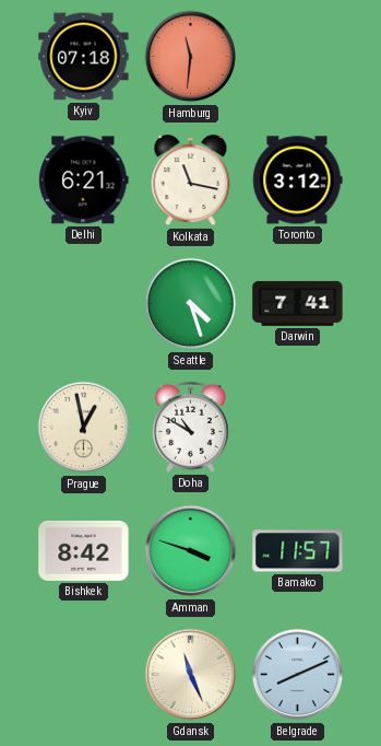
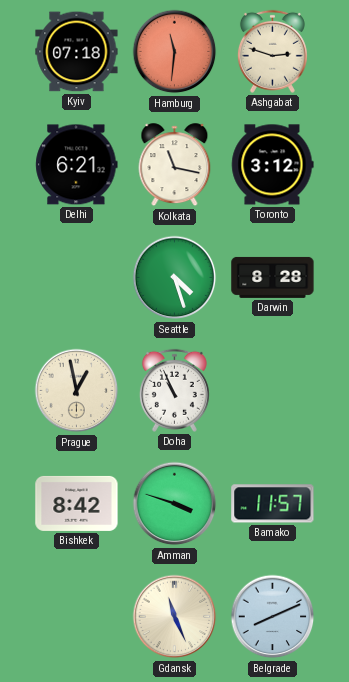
Ashgabat: none -> 2:48
Darwin: 7:41 -> 8:28
Doha: 10:50 -> 10:56
